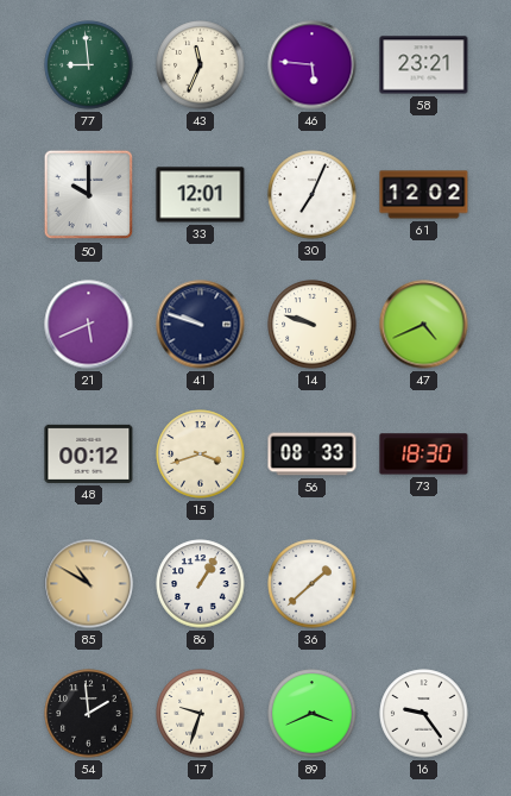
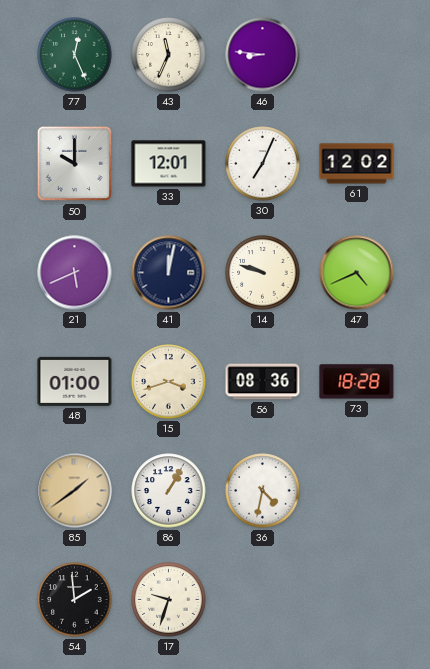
77: 8:59 -> 12:26
46: 5:46 -> 8:46
58: 23:21 -> none
41: 9:48 -> 12:02
48: 00:12 -> 01:00
56: 08:33 -> 08:36
73: 18:30 -> 18:28
85: 10:50 -> 1:39
36: 1:38 -> 4:32
89: 3:41 -> none
16: 9:24 -> none
